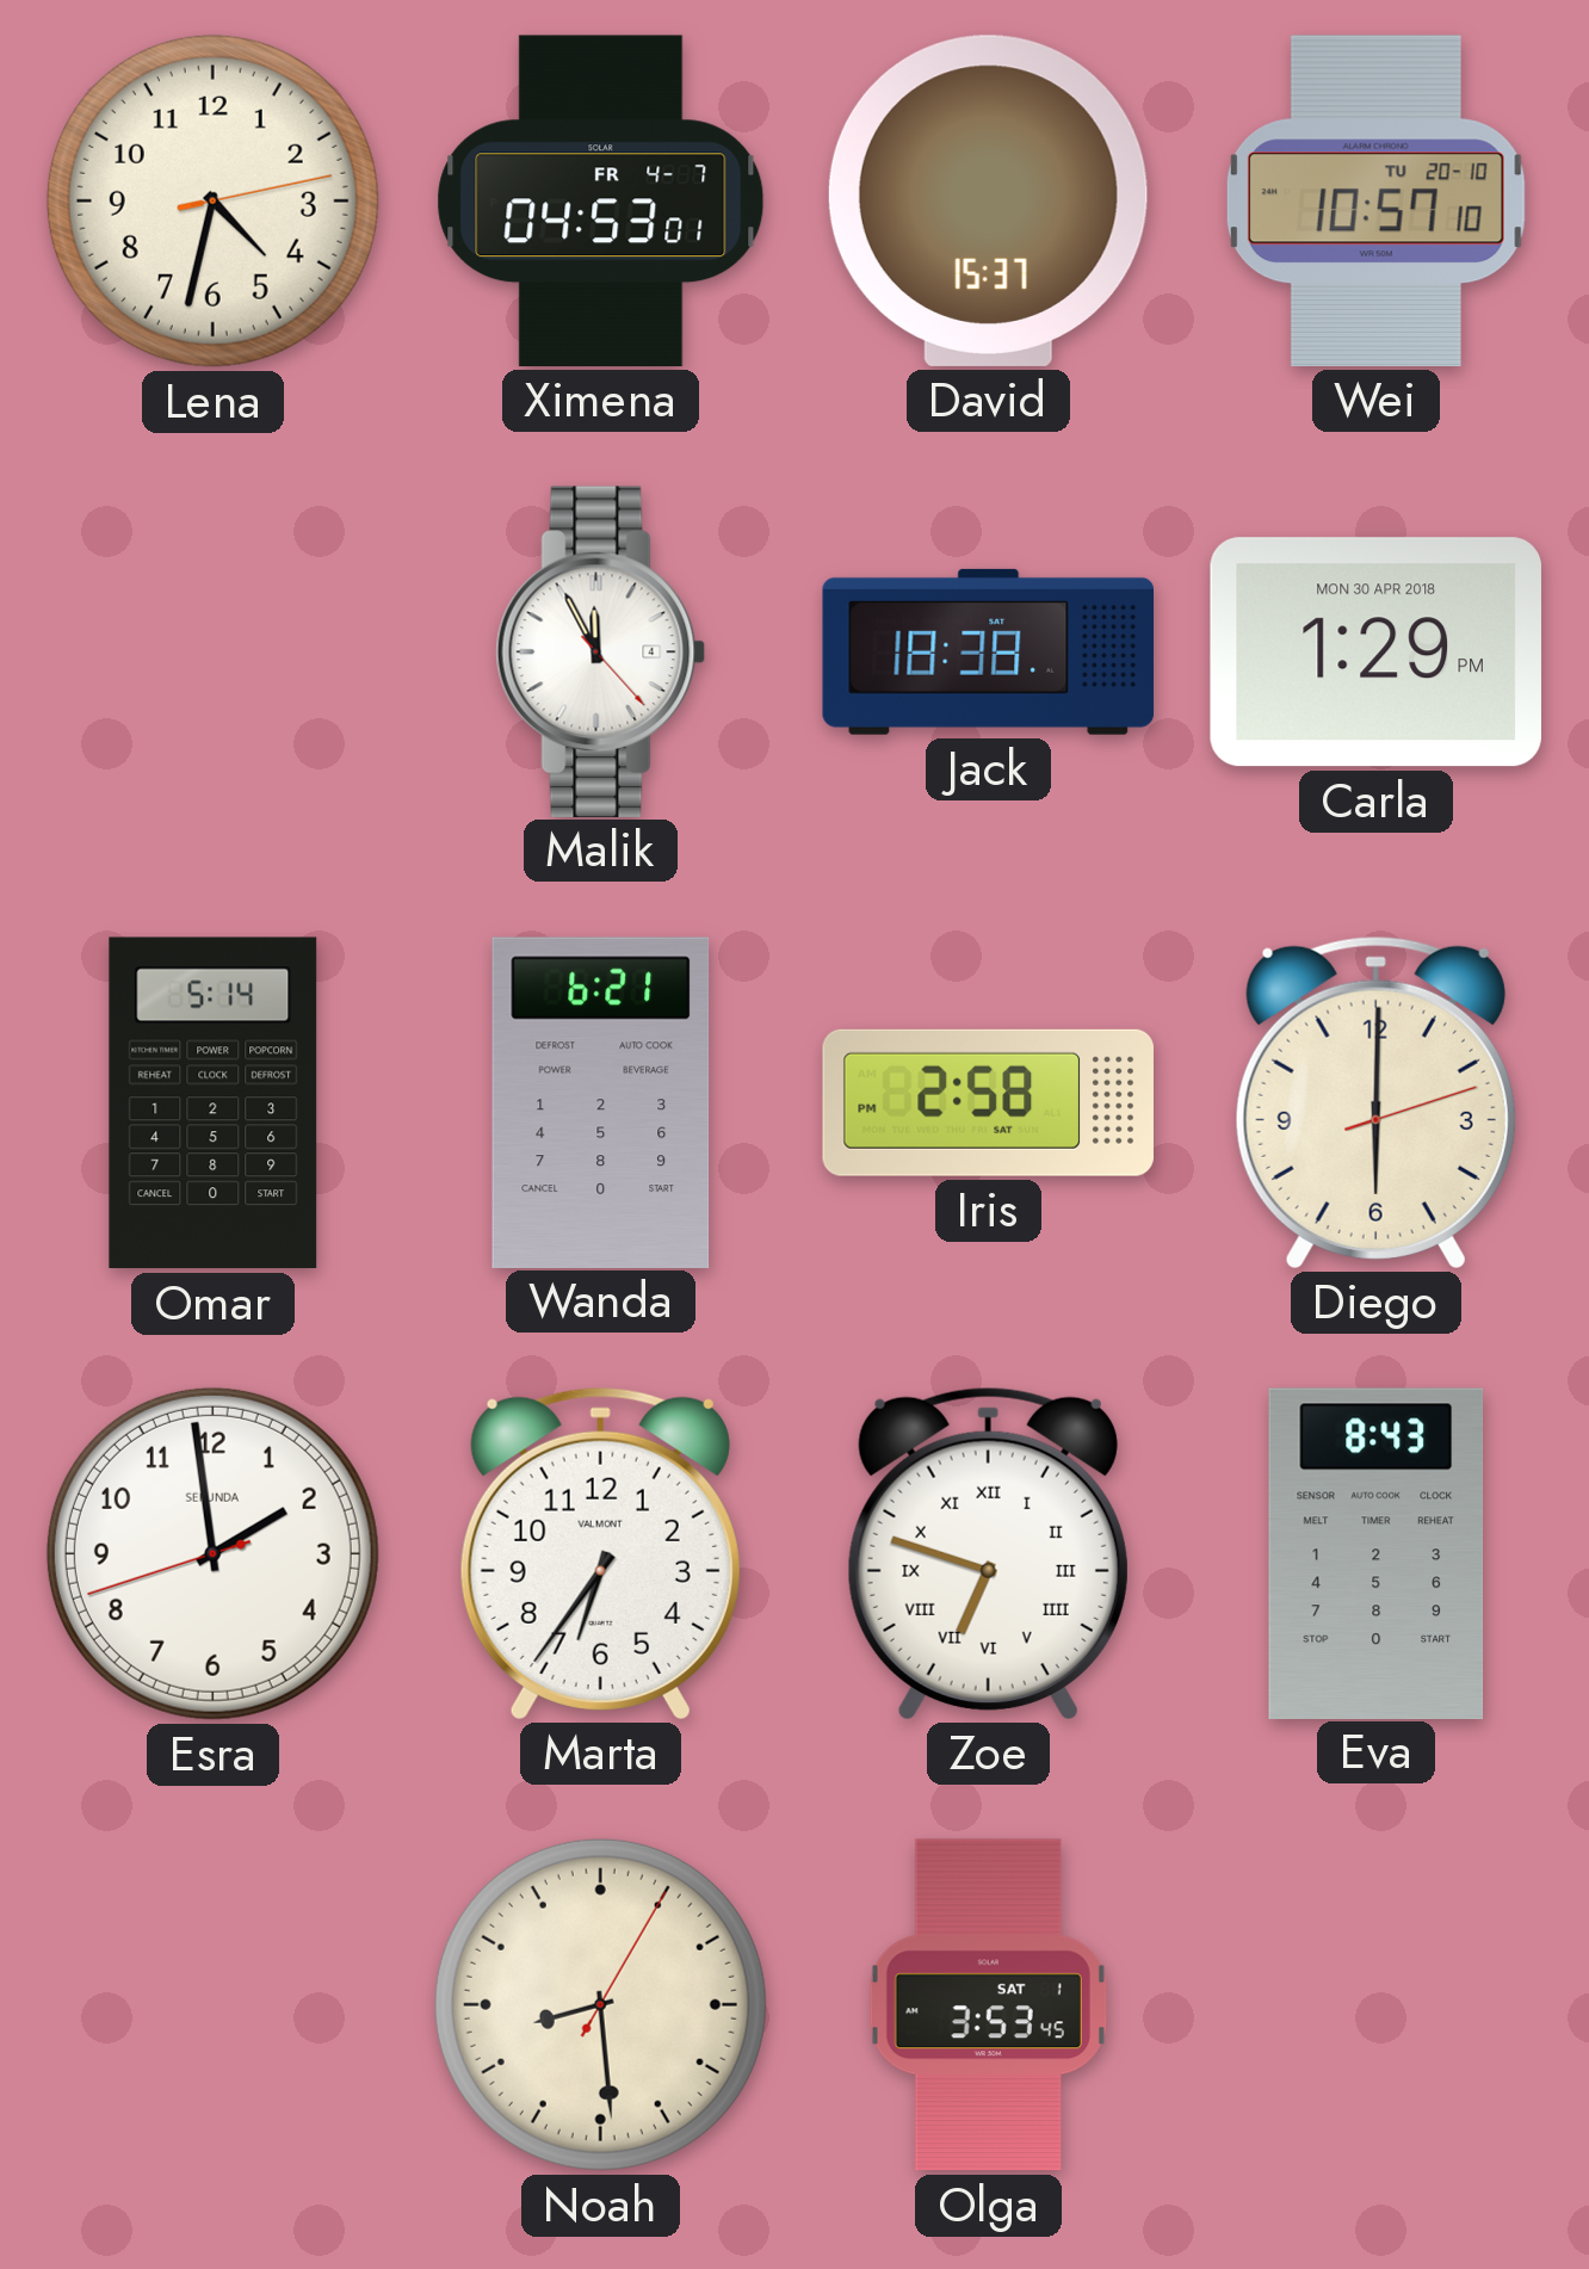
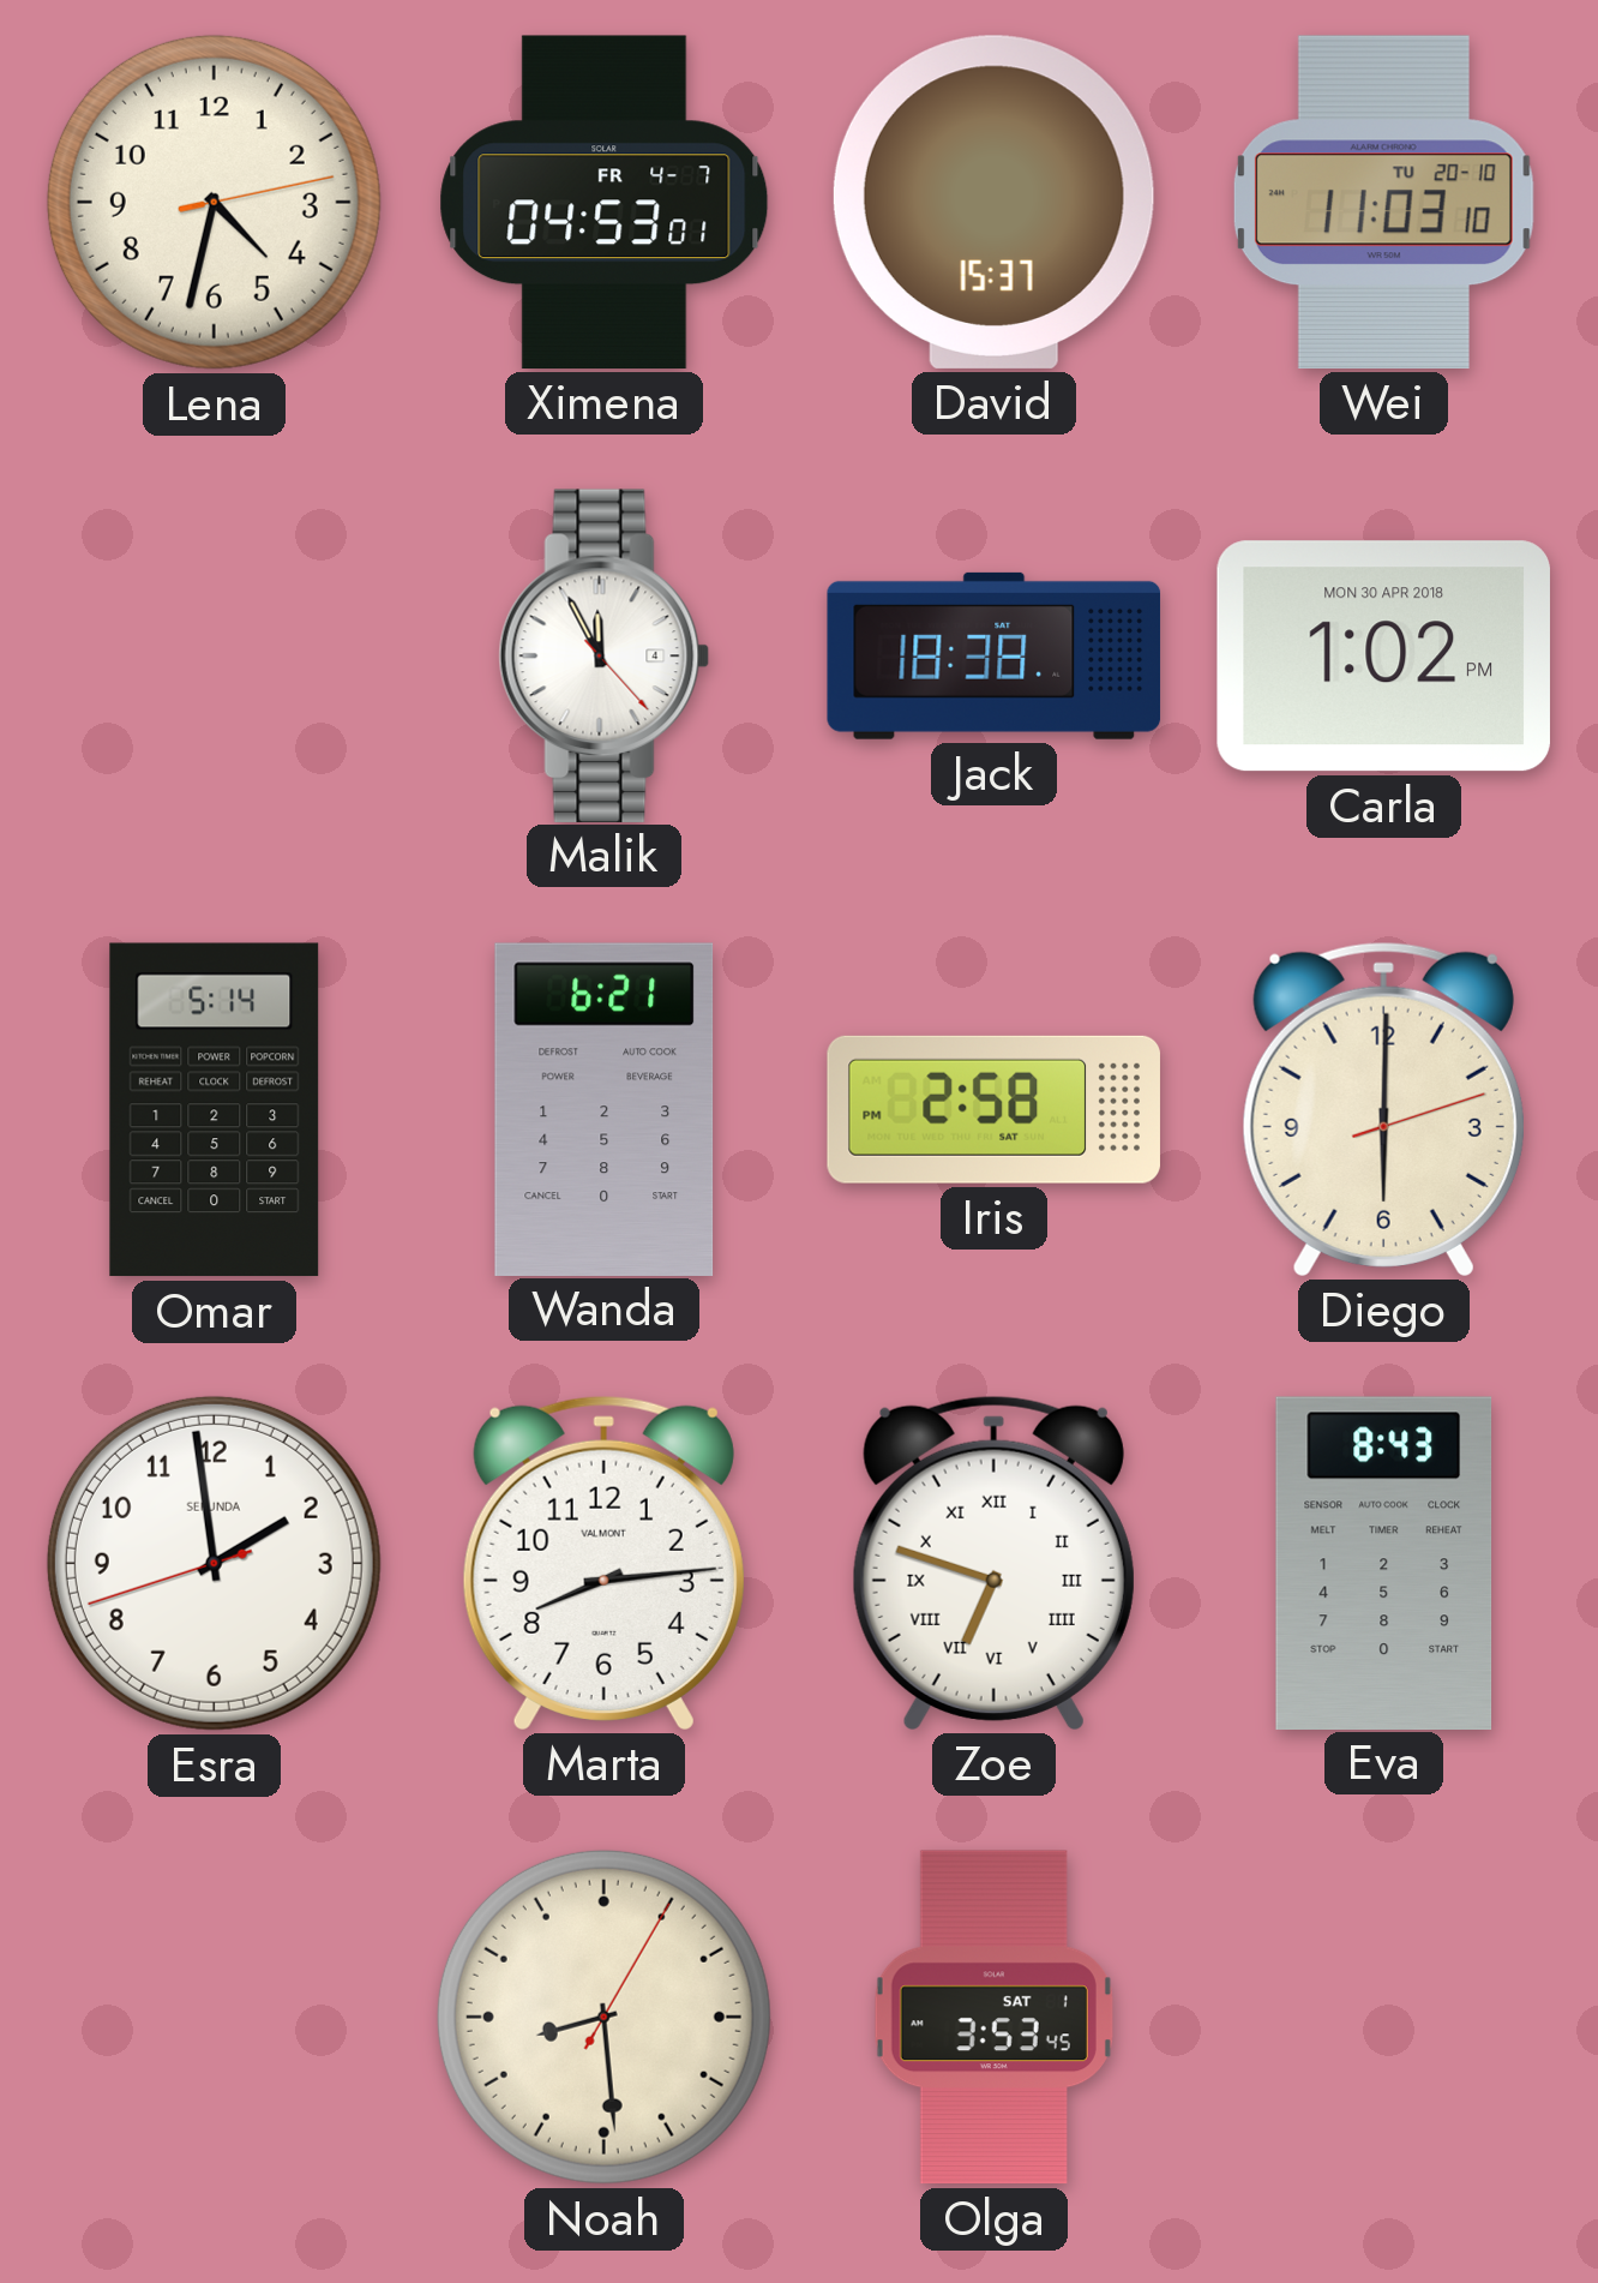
Wei: 10:57 -> 11:03
Carla: 1:29 -> 1:02
Marta: 6:36 -> 8:14
